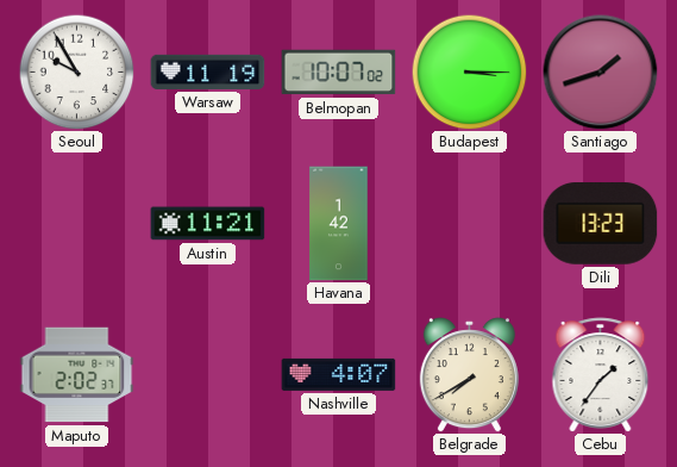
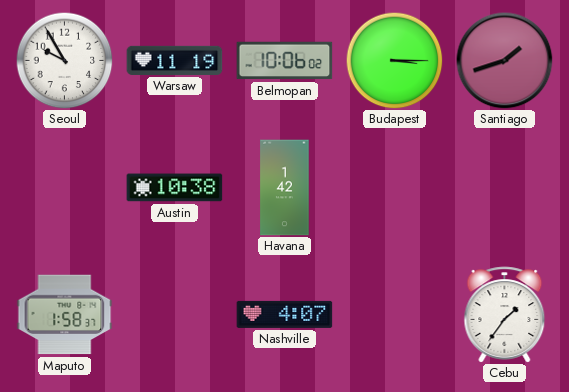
Belmopan: 10:07 -> 10:06
Austin: 11:21 -> 10:38
Dili: 13:23 -> none
Maputo: 2:02 -> 1:58
Belgrade: 7:40 -> none
